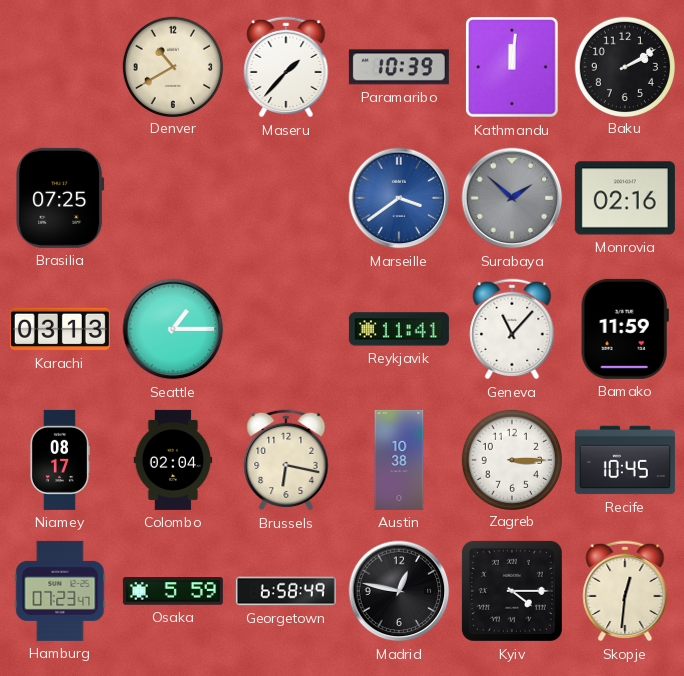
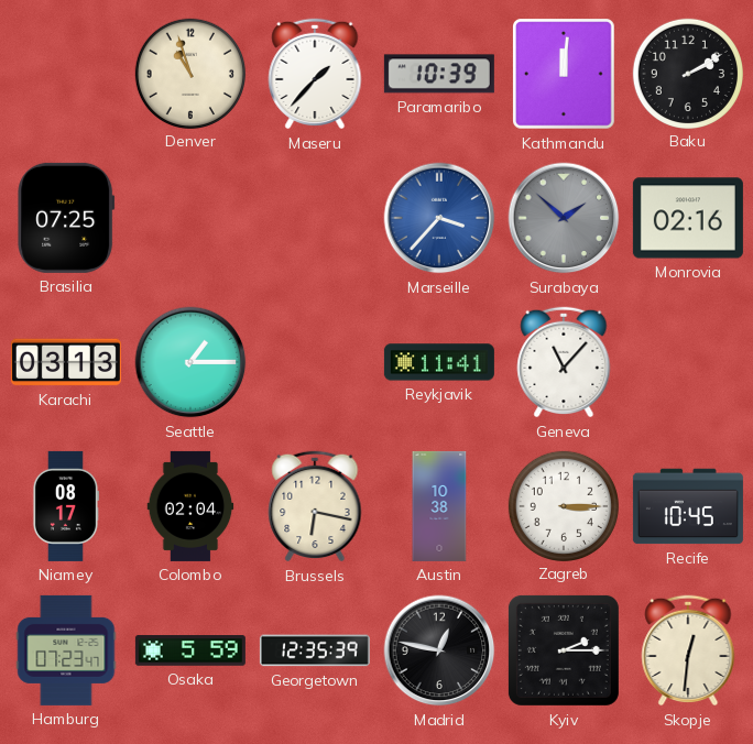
Denver: 10:40 -> 10:57
Marseille: 3:39 -> 3:37
Bamako: 11:59 -> none
Georgetown: 6:58 -> 12:35
Kyiv: 4:15 -> 2:15
